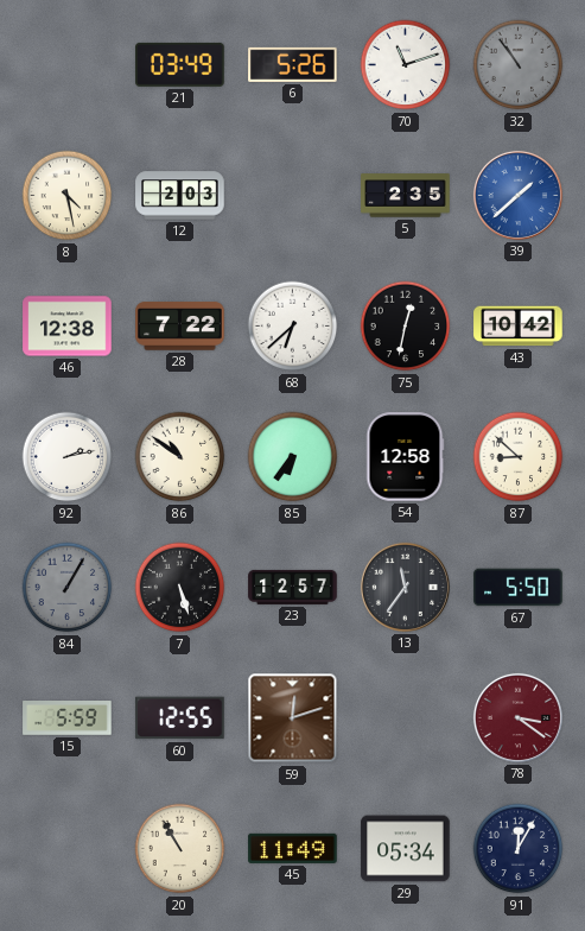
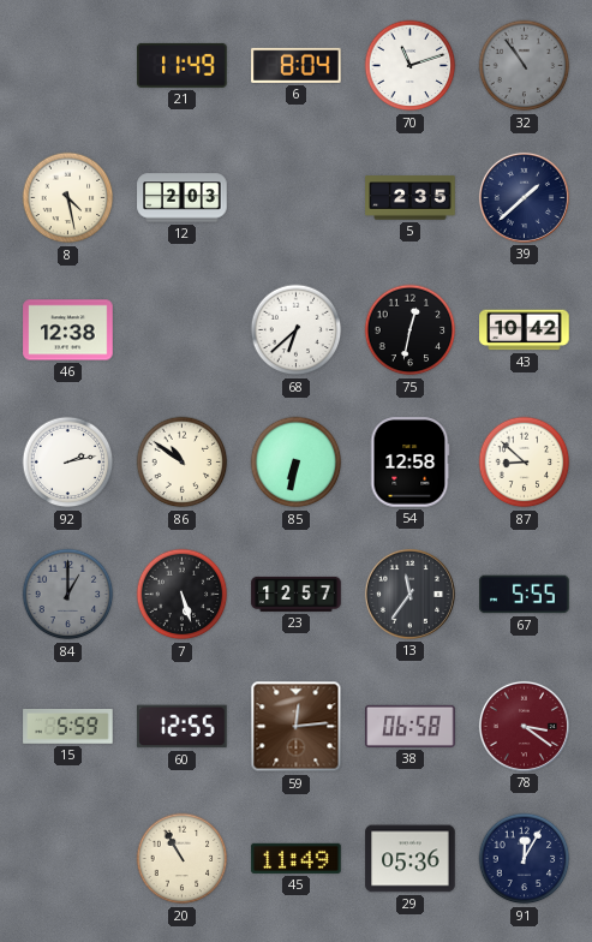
21: 03:49 -> 11:49
6: 5:26 -> 8:04
39 dial: blue -> navy
28: 7:22 -> none
85: 6:36 -> 6:32
84: 1:05 -> 1:00
67: 5:50 -> 5:55
59: 12:12 -> 12:14
38: none -> 06:58
29: 05:34 -> 05:36
